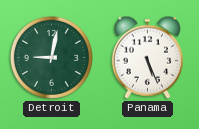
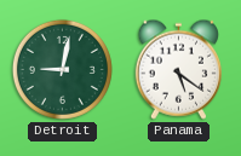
Panama: 5:26 -> 5:21
